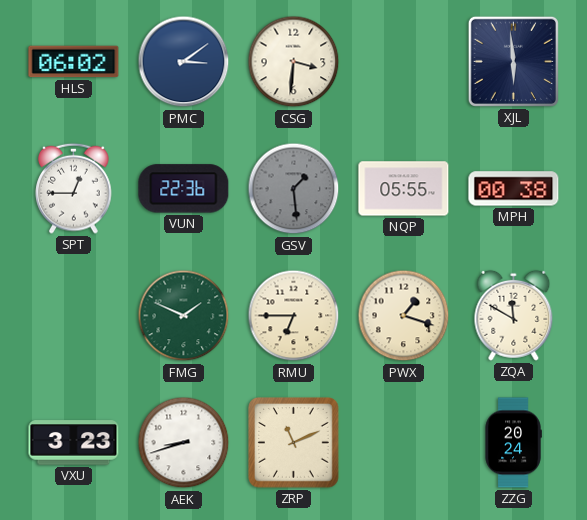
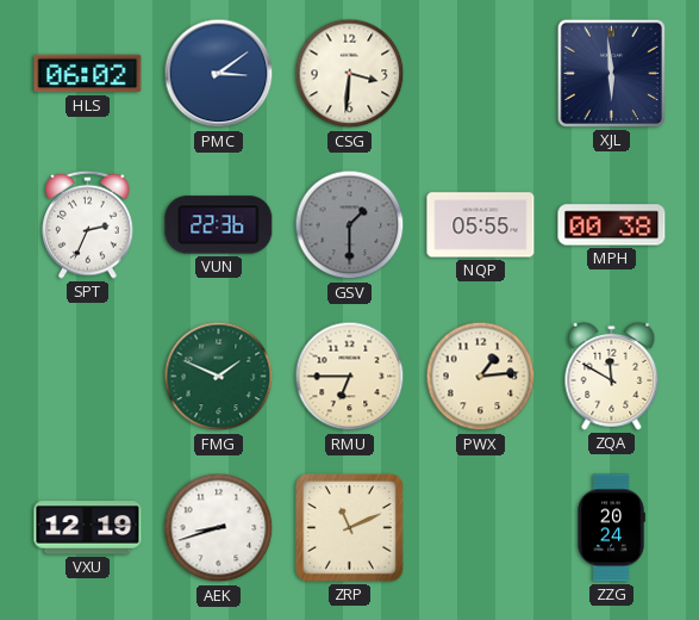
SPT: 12:45 -> 2:34
GSV: 1:29 -> 1:30
PWX: 1:18 -> 1:14
VXU: 3:23 -> 12:19
